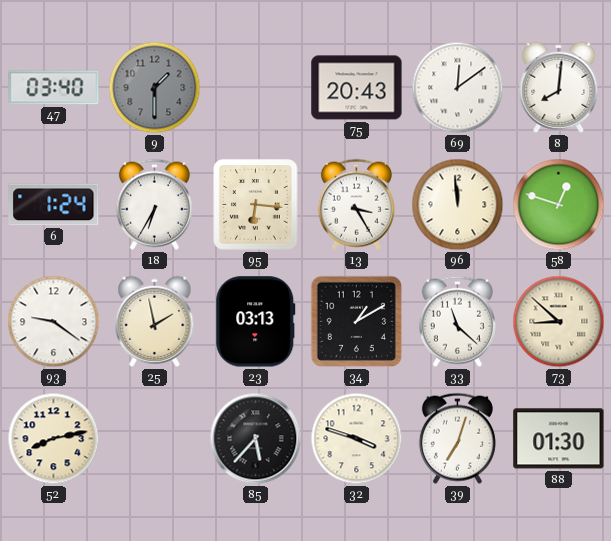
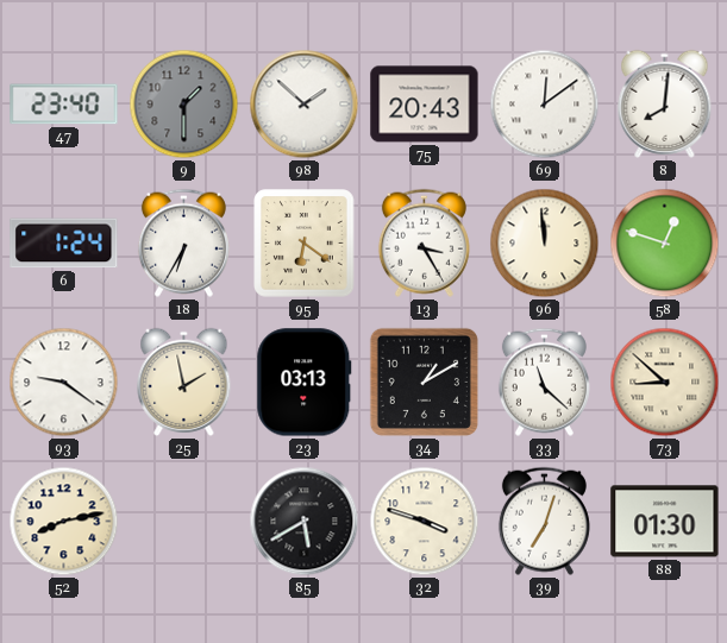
47: 03:40 -> 23:40
98: none -> 1:52
95: 6:16 -> 6:21
85: 5:37 -> 5:40
